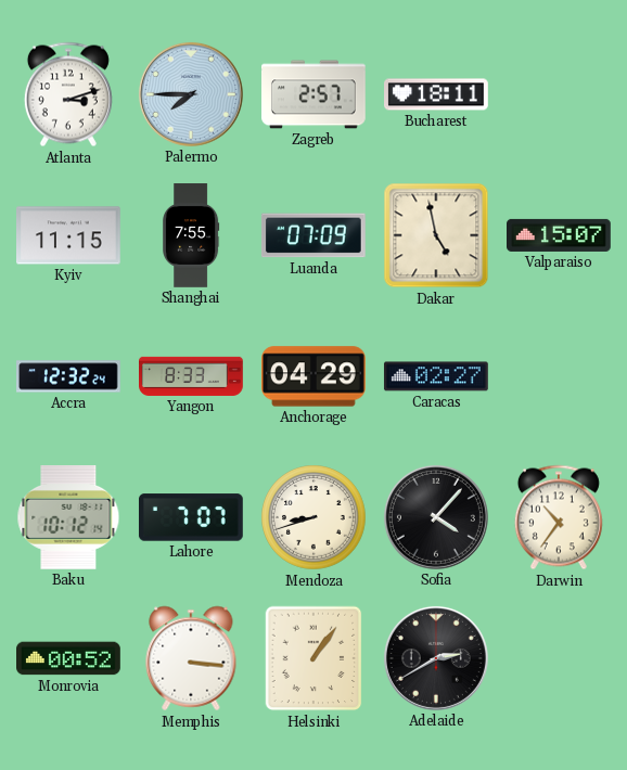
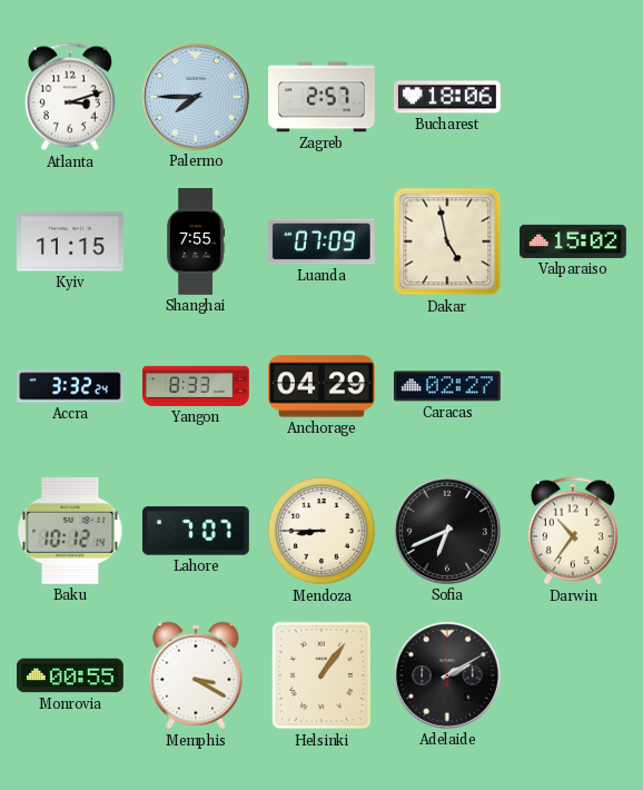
Bucharest: 18:11 -> 18:06
Valparaiso: 15:07 -> 15:02
Accra: 12:32 -> 3:32
Mendoza: 8:42 -> 8:45
Sofia: 4:07 -> 6:41
Monrovia: 00:52 -> 00:55
Memphis: 3:16 -> 3:20
Adelaide: 2:40 -> 2:10
